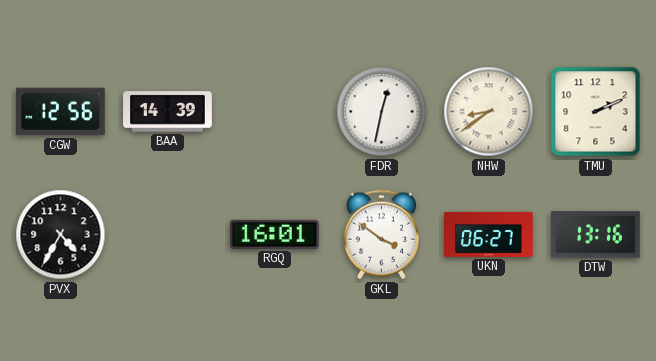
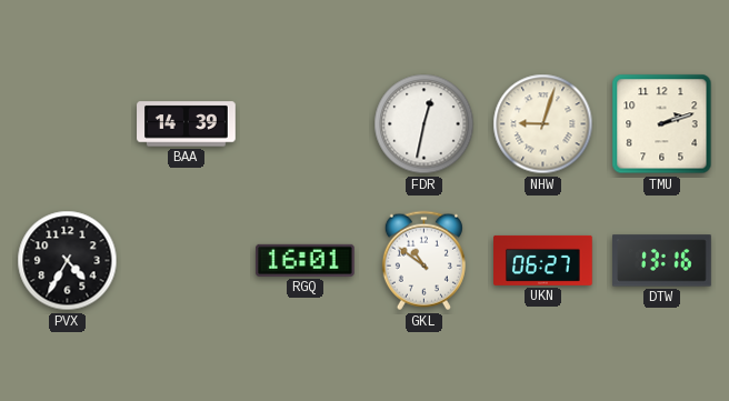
CGW: 12:56 -> none
NHW: 8:39 -> 9:03
TMU: 2:11 -> 2:12
GKL: 3:51 -> 10:51
